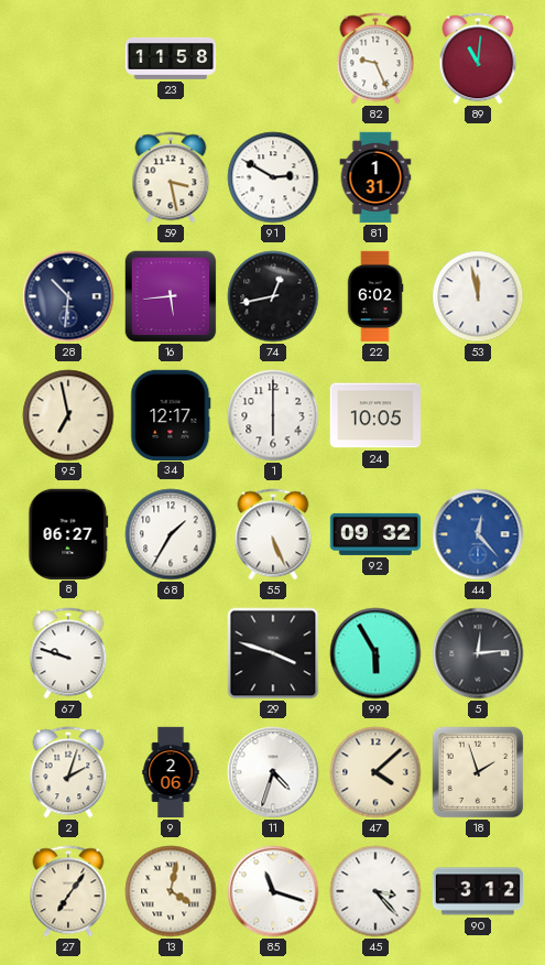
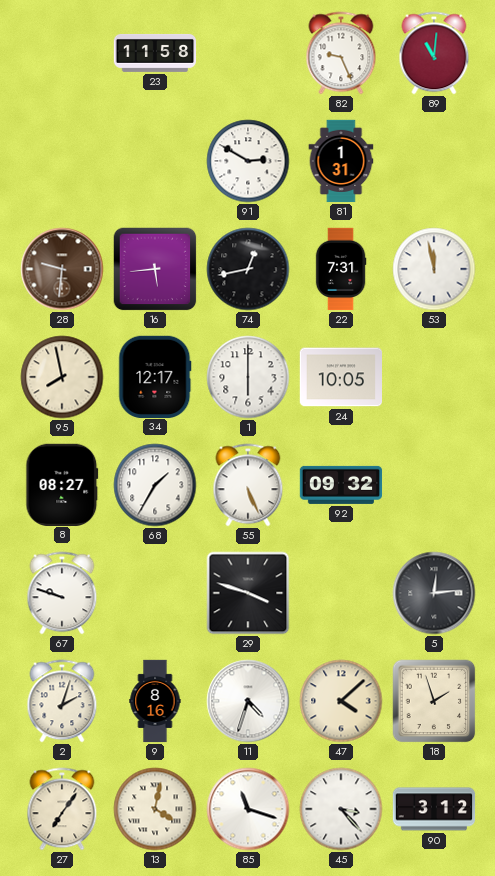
59: 3:28 -> none
28: 10:31 -> 9:31
28 dial: navy -> brown
22: 6:02 -> 7:31
95: 6:58 -> 7:58
8: 06:27 -> 08:27
44: 12:23 -> none
99: 5:55 -> none
9: 2:06 -> 8:16
